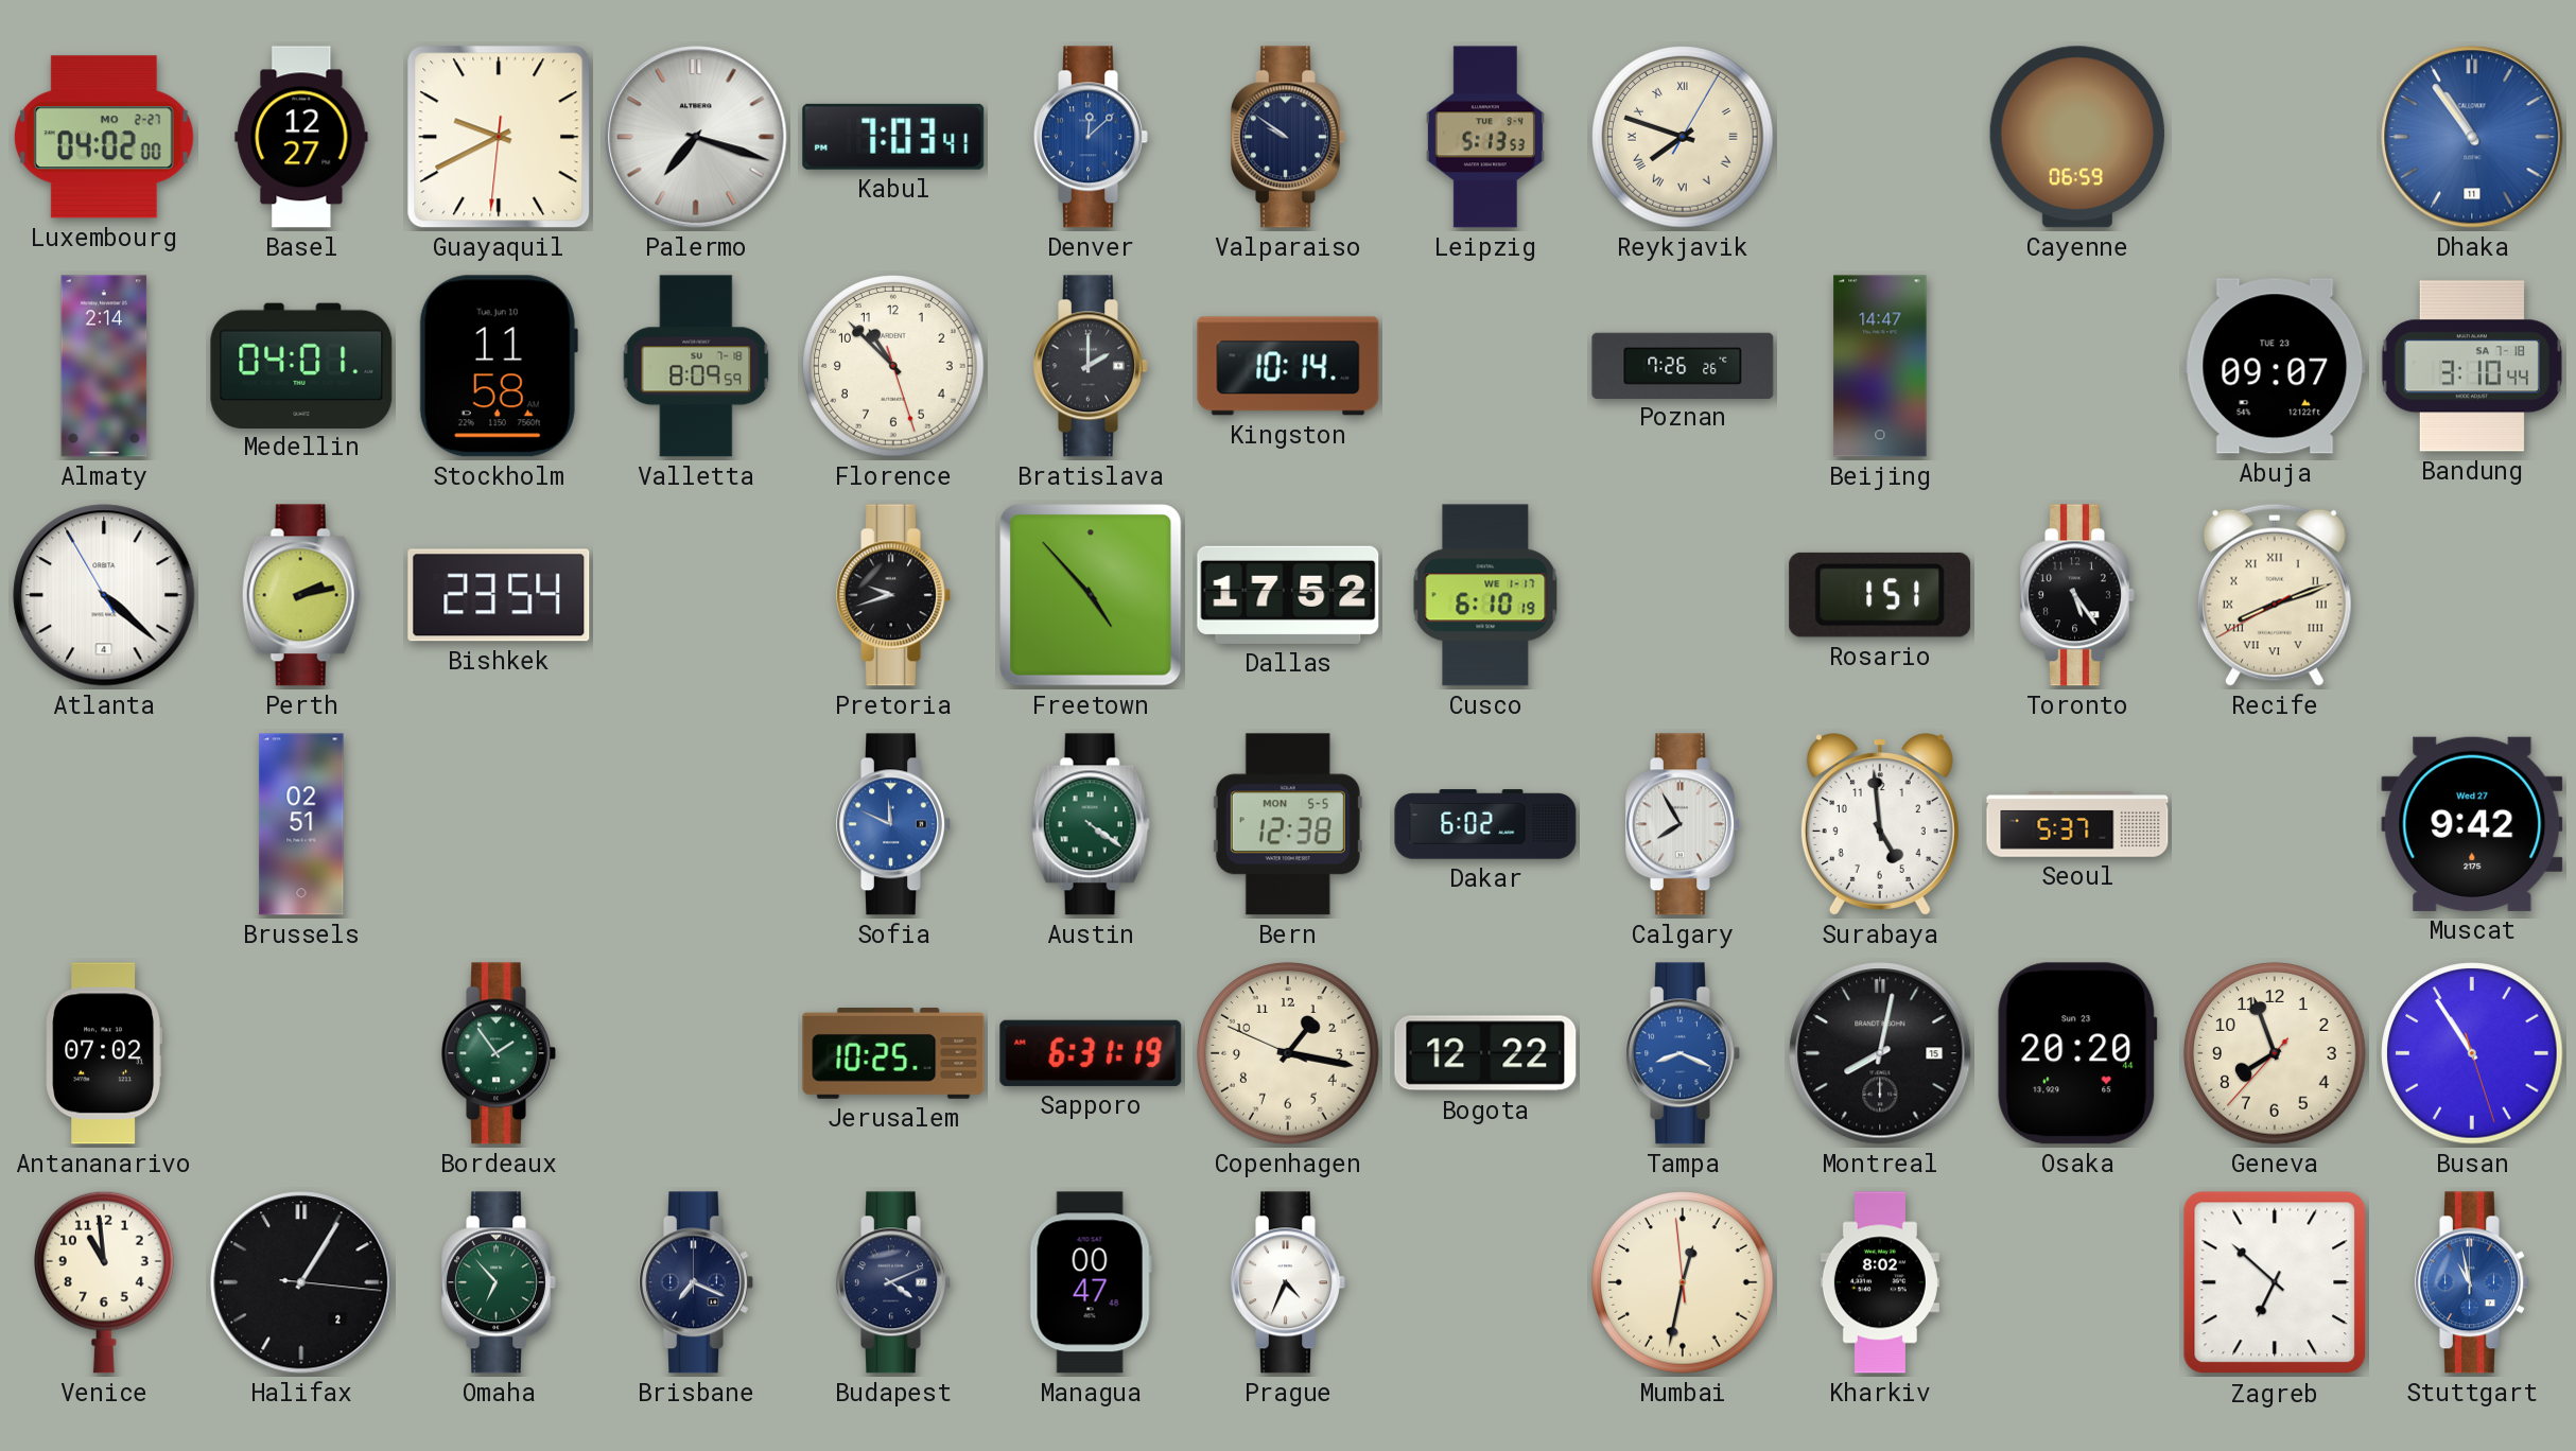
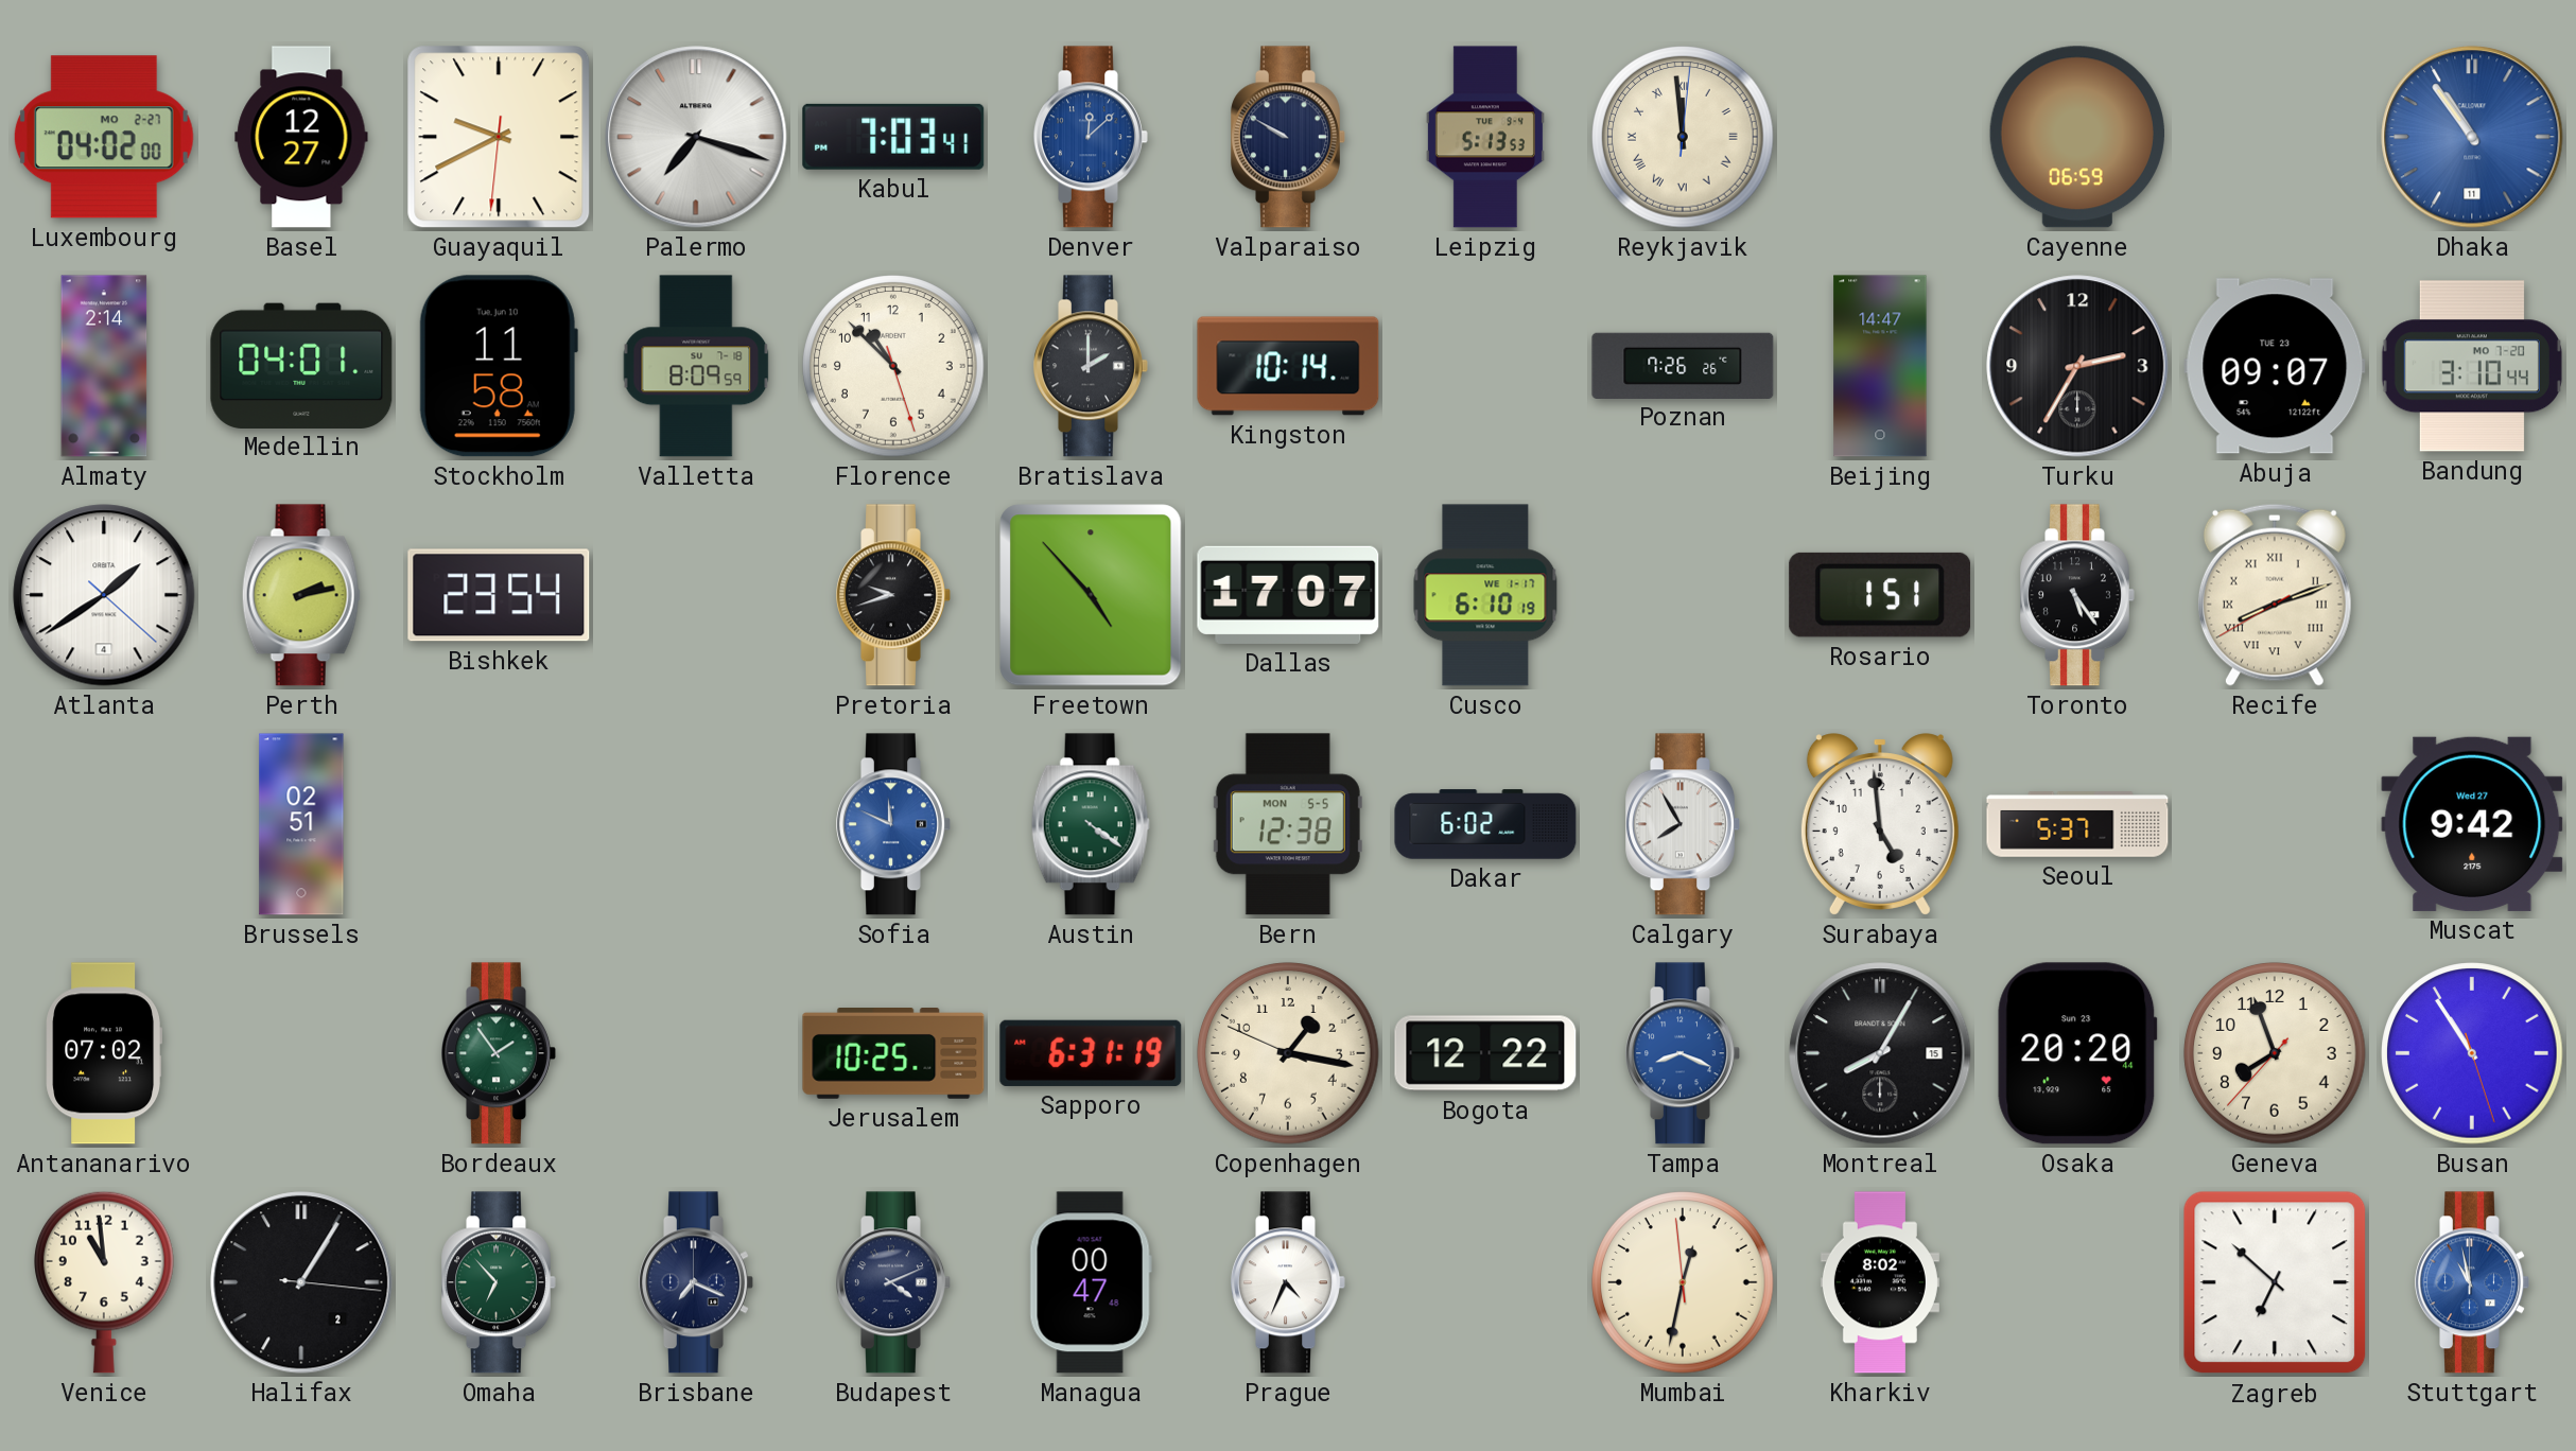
Valparaiso: 9:51 -> 9:50
Reykjavik: 7:48 -> 11:59
Turku: none -> 2:35
Bandung date: SA 7-18 -> MO 7-20
Atlanta: 4:21 -> 1:39
Dallas: 17:52 -> 17:07
Montreal: 8:02 -> 8:05
